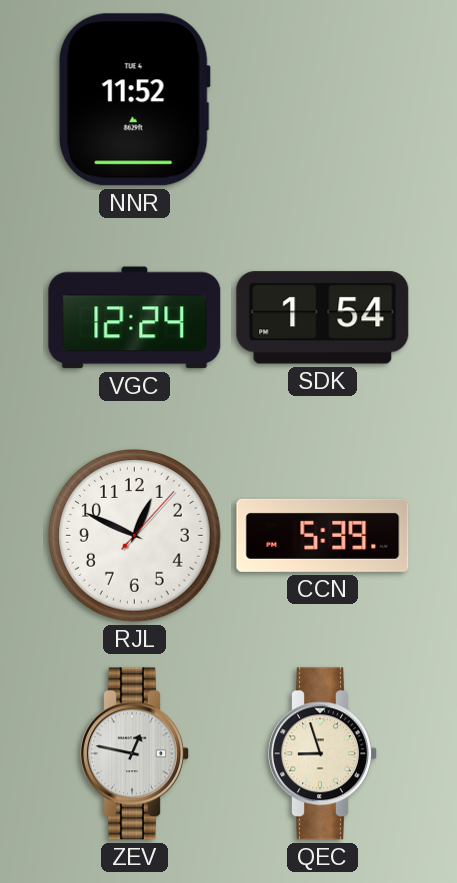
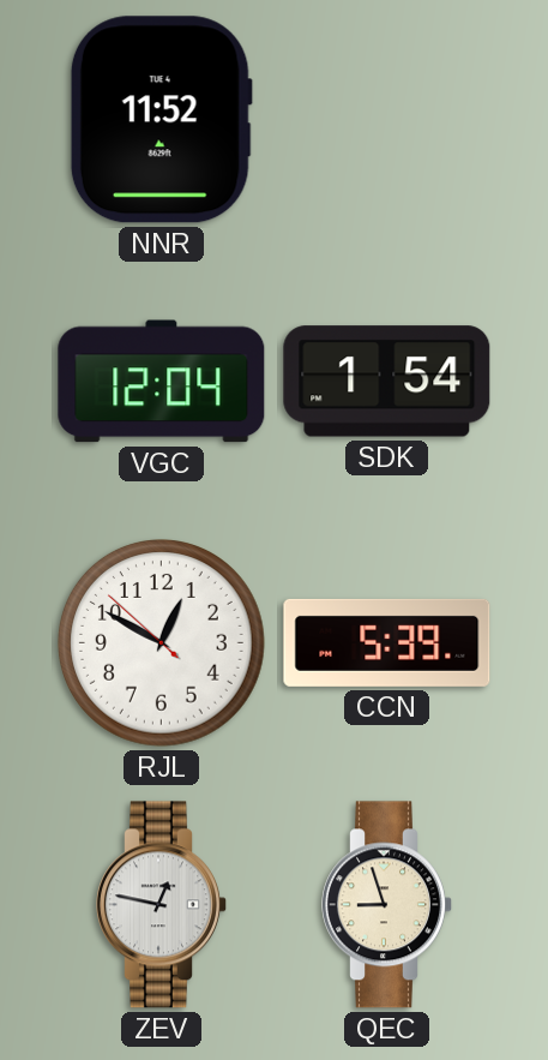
VGC: 12:24 -> 12:04
RJL: 12:49:07 -> 12:49:52
